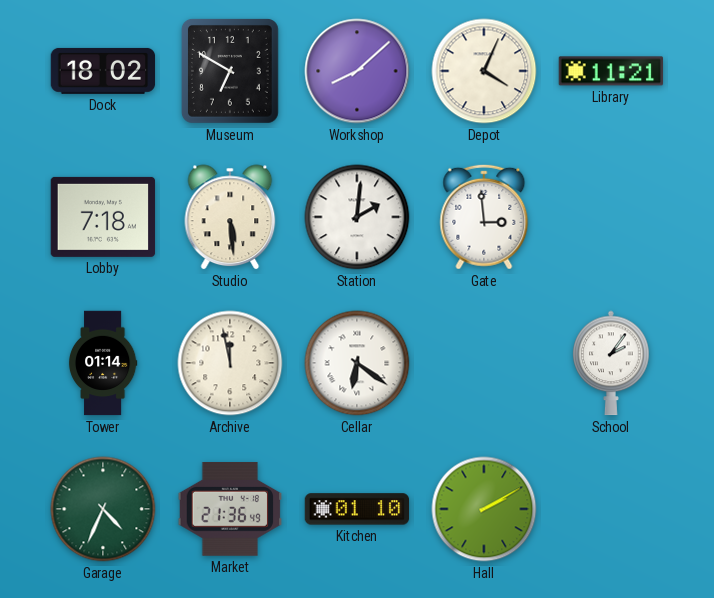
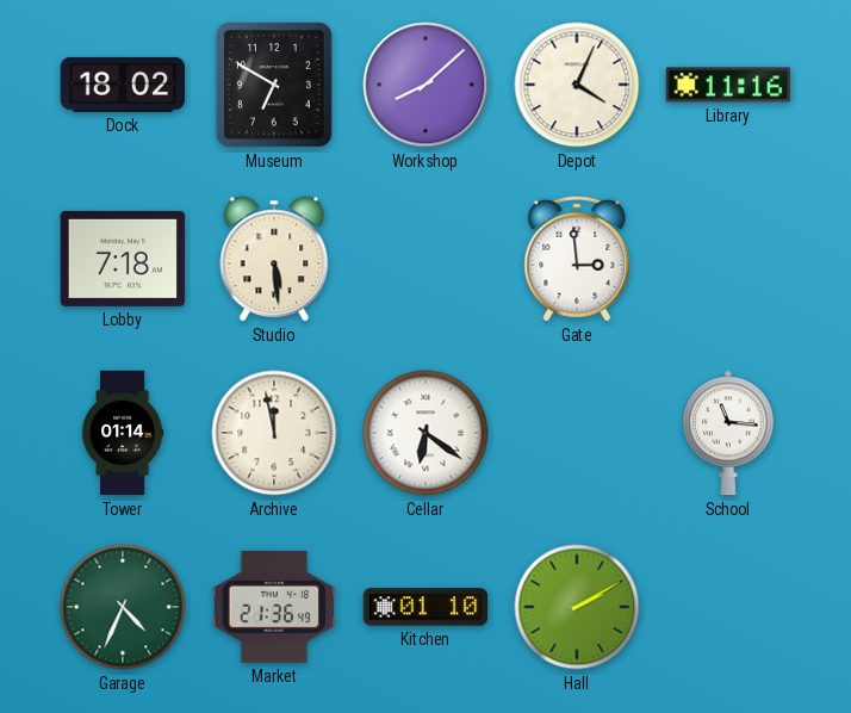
Library: 11:21 -> 11:16
Station: 2:01 -> none
School: 2:06 -> 11:16
